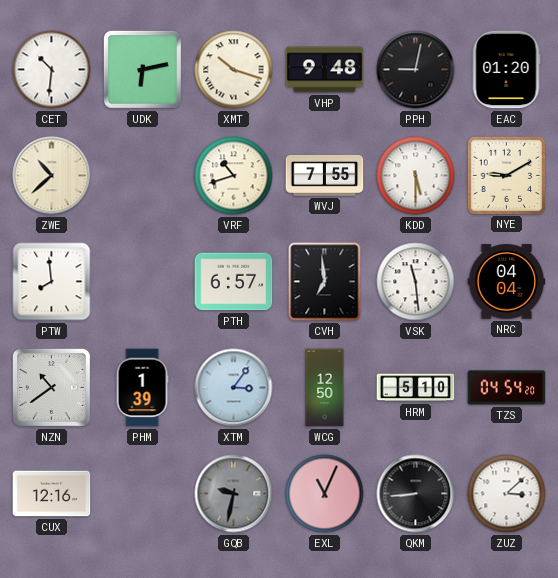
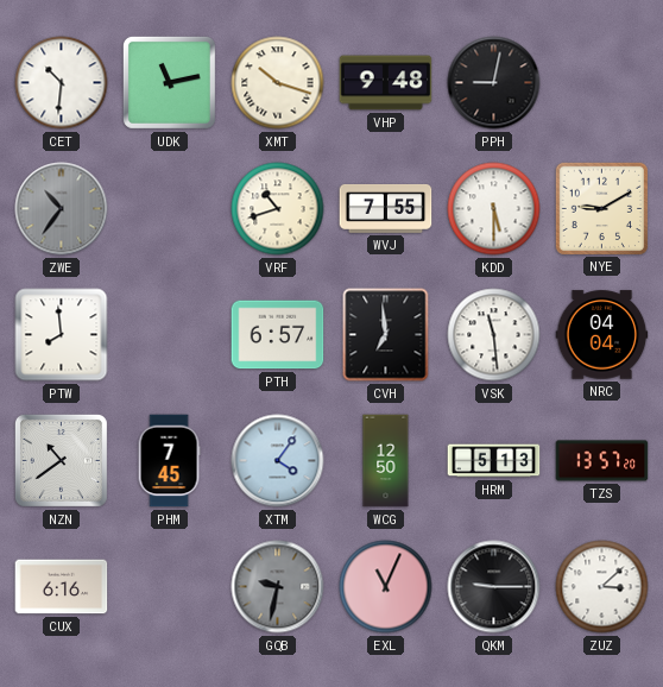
UDK: 6:13 -> 11:13
EAC: 01:20 -> none
ZWE: 10:38 -> 10:36
ZWE dial: cream -> grey
PHM: 1:39 -> 7:45
XTM: 3:06 -> 4:06
HRM: 5:10 -> 5:13
TZS: 04:54 -> 13:57
CUX: 12:16 -> 6:16
QKM: 8:44 -> 9:15
